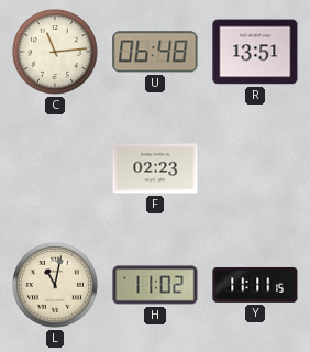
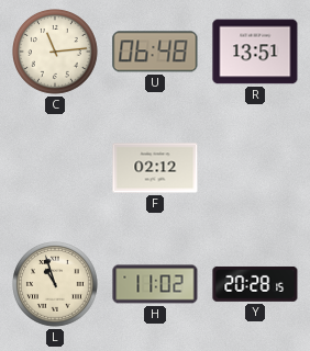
F: 02:23 -> 02:12
L: 11:02 -> 10:57
Y: 11:11 -> 20:28
